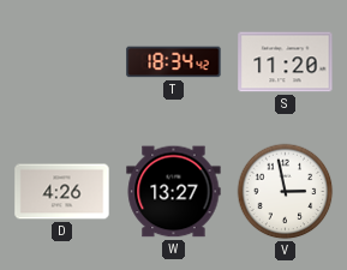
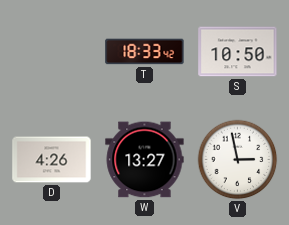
T: 18:34 -> 18:33
S: 11:20 -> 10:50
